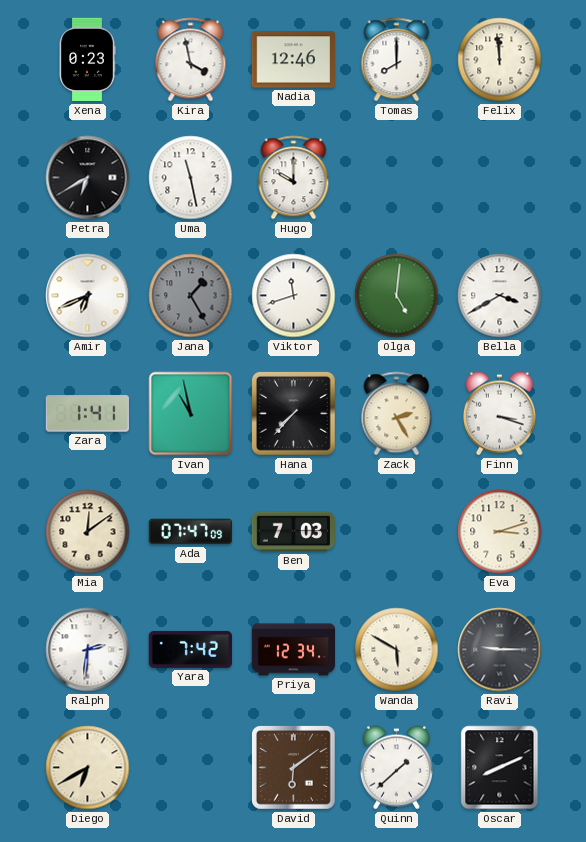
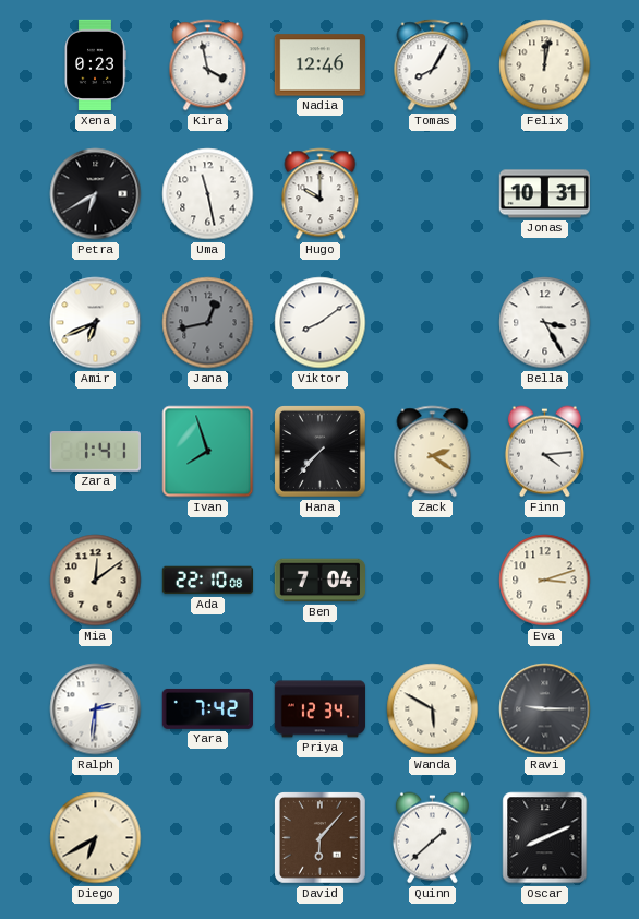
Tomas: 8:00 -> 8:05
Felix: 11:59 -> 12:02
Jonas: none -> 10:31
Jana: 1:25 -> 12:43
Viktor: 11:42 -> 8:09
Olga: 5:01 -> none
Bella: 3:40 -> 3:25
Ivan: 10:58 -> 7:57
Zack: 2:25 -> 2:21
Finn: 3:18 -> 4:14
Ada: 07:47 -> 22:10
Ben: 7:03 -> 7:04
David: 6:09 -> 6:07
